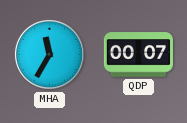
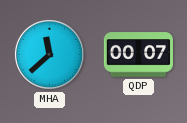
MHA: 11:35 -> 11:38
